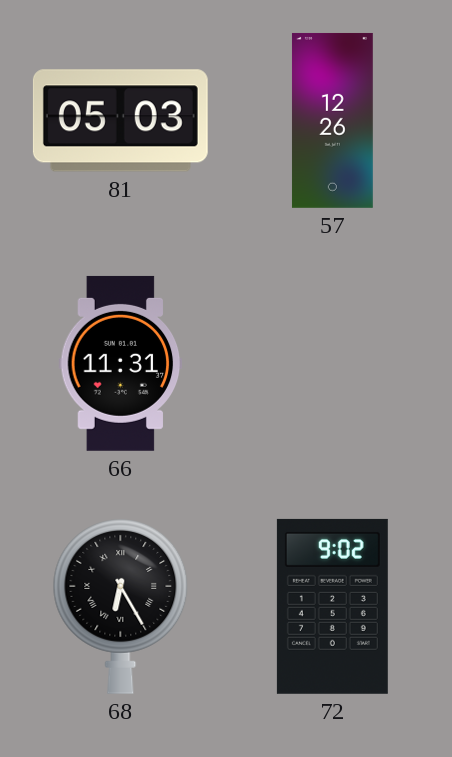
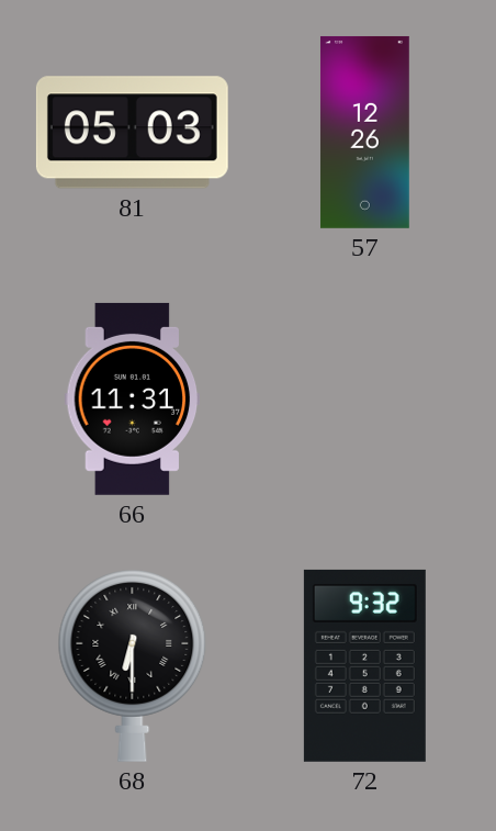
68: 6:25 -> 6:30
72: 9:02 -> 9:32
